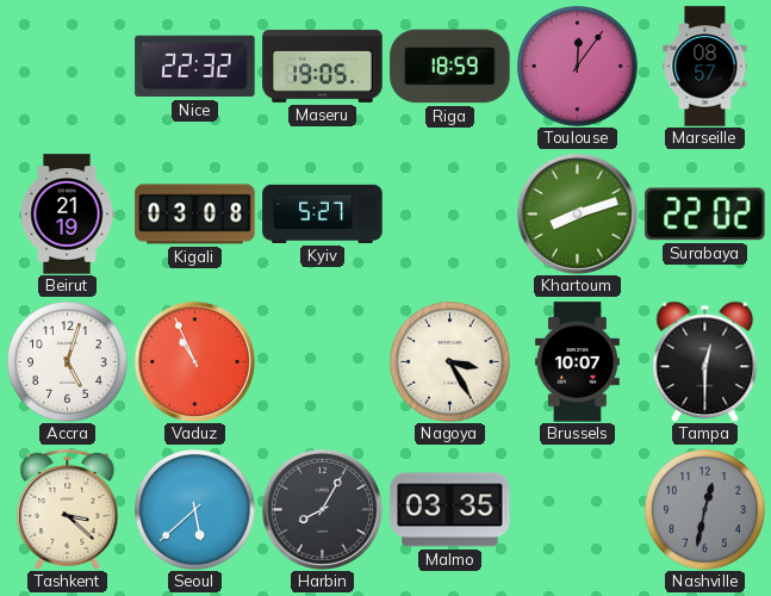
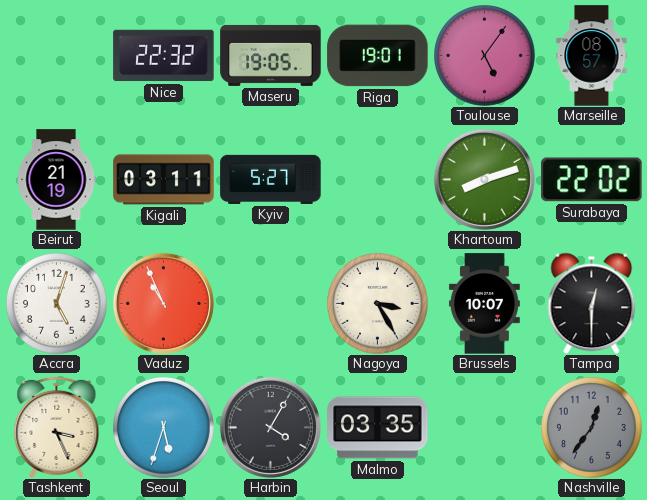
Riga: 18:59 -> 19:01
Toulouse: 12:06 -> 5:06
Kigali: 03:08 -> 03:11
Tashkent: 3:22 -> 3:26
Seoul: 5:38 -> 5:33
Harbin: 8:05 -> 4:05
Nashville: 12:32 -> 12:36
